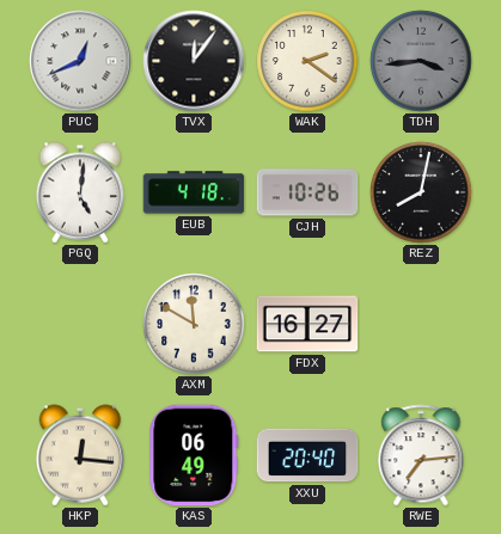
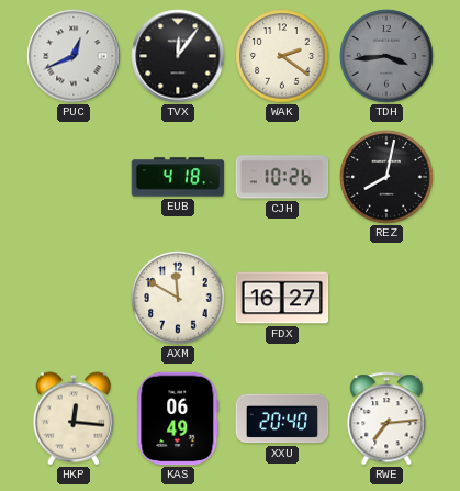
PGQ: 5:01 -> none
